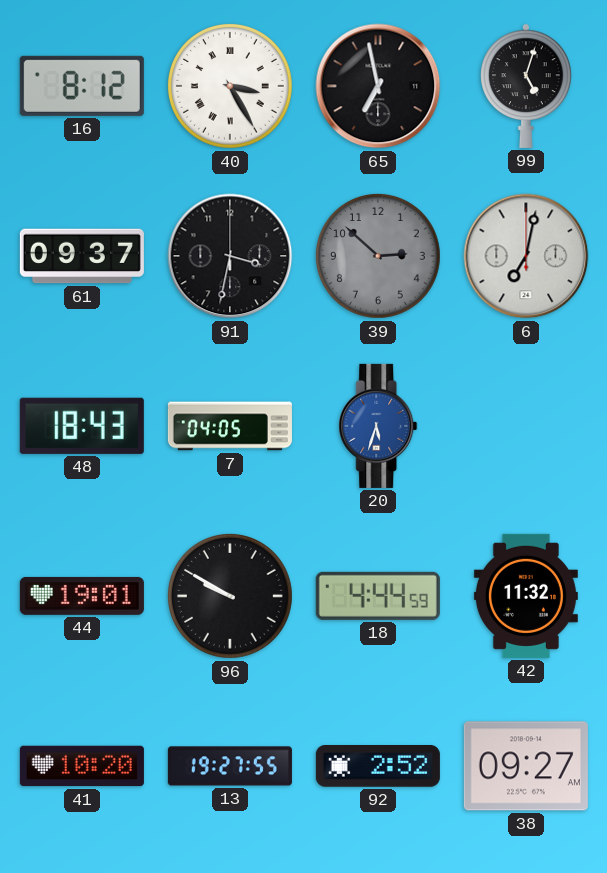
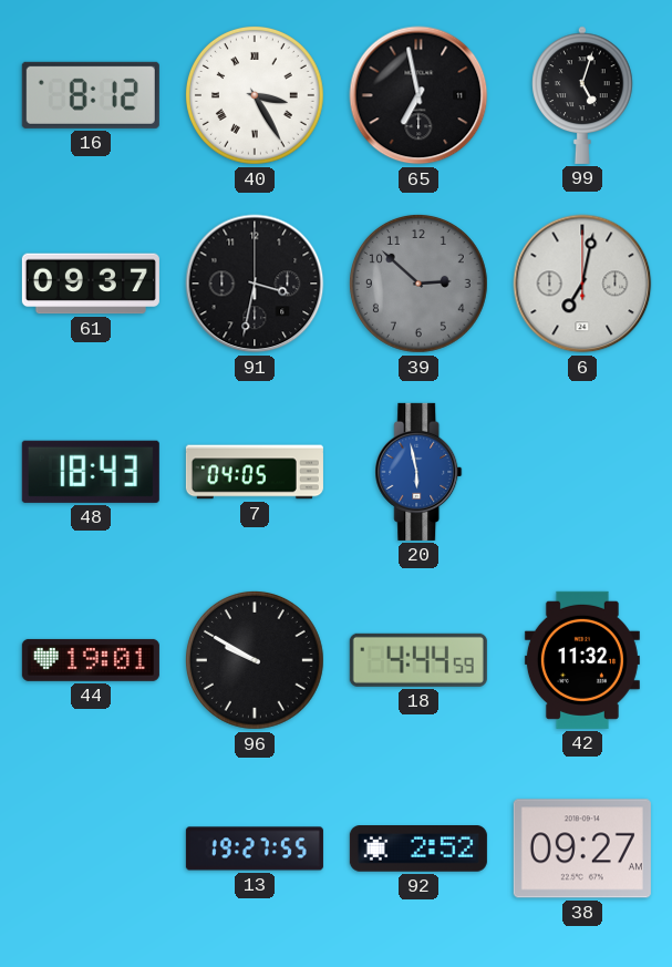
20: 5:33 -> 5:58
41: 10:20 -> none
